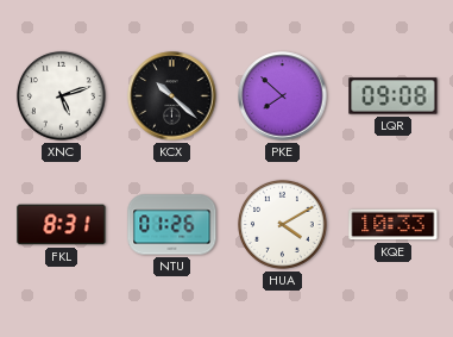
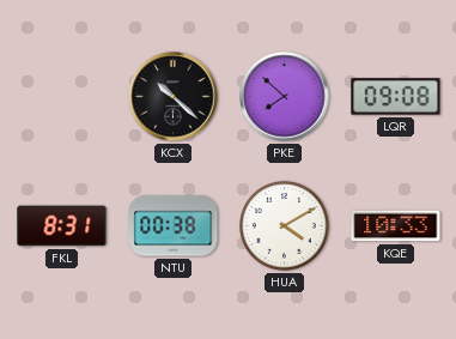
XNC: 5:12 -> none
NTU: 01:26 -> 00:38
